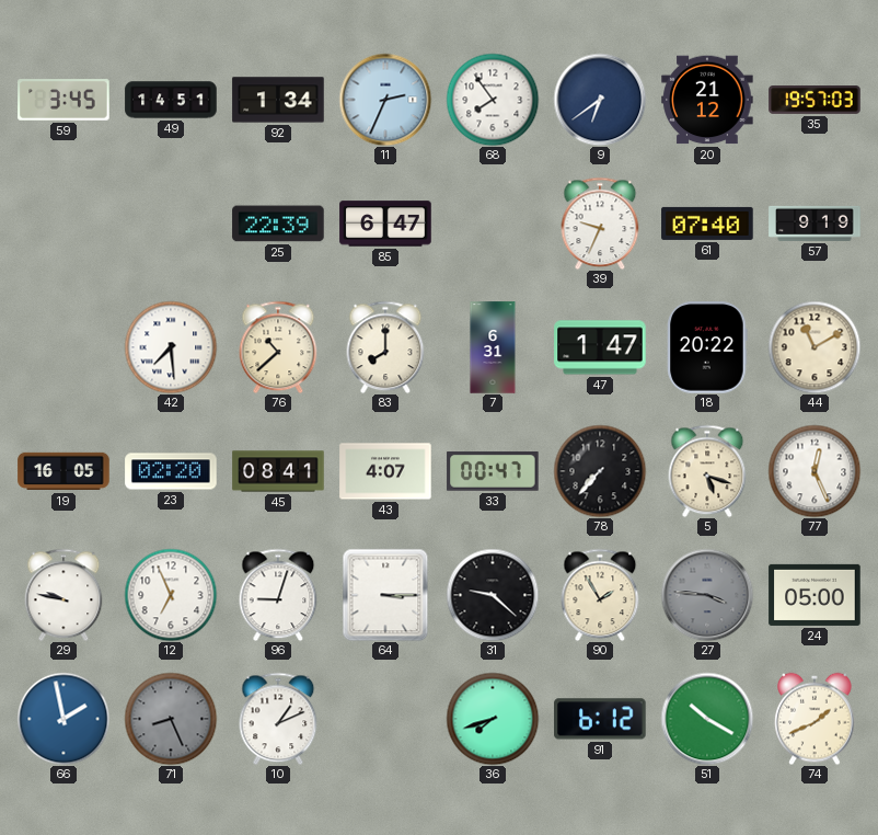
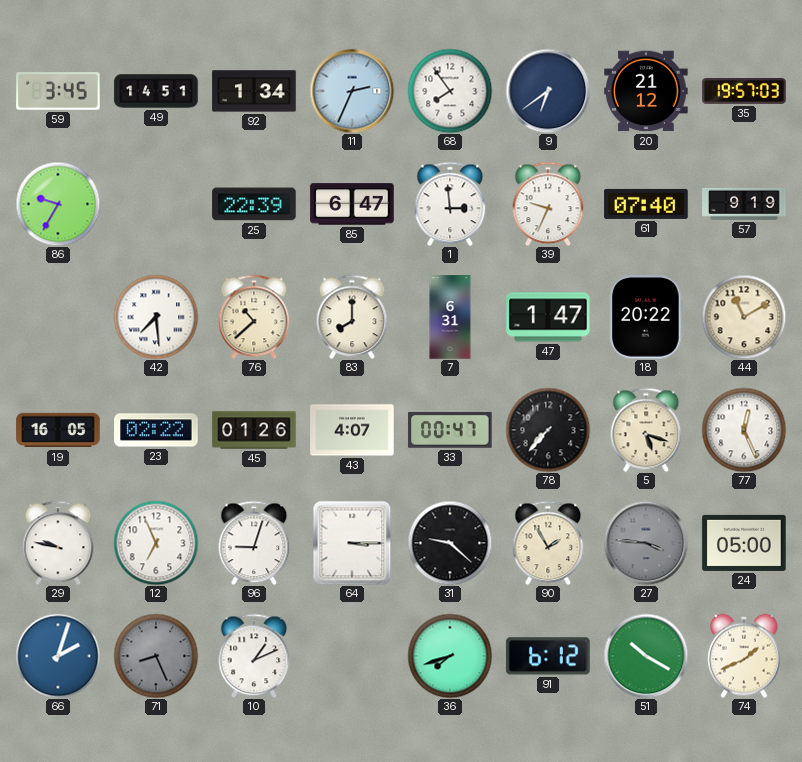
86: none -> 9:35
1: none -> 2:59
23: 02:20 -> 02:22
45: 08:41 -> 01:26
66: 1:58 -> 2:03
